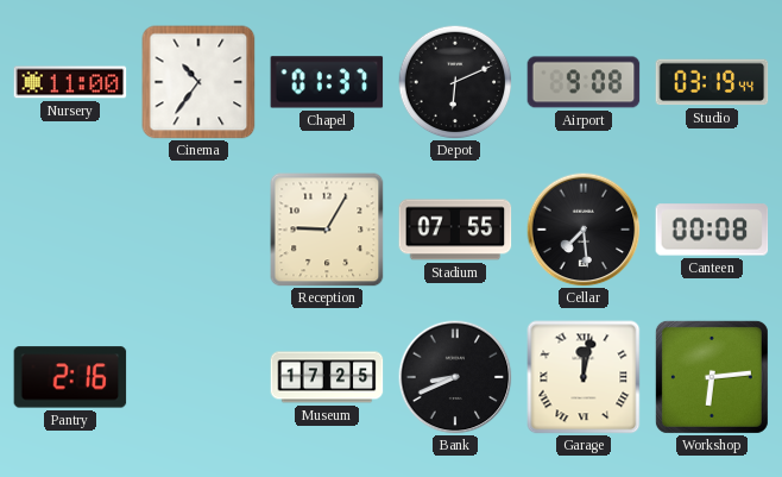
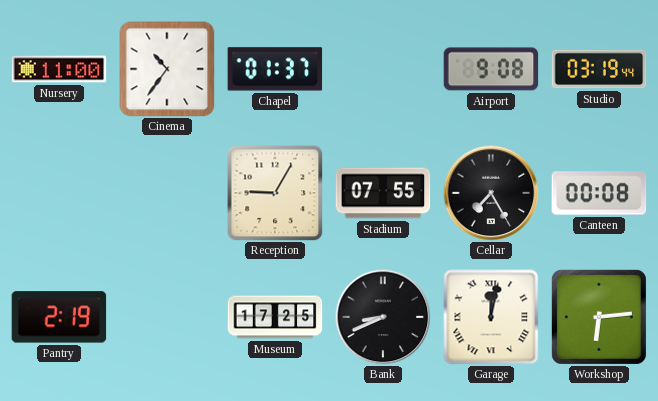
Depot: 6:11 -> none
Cellar: 7:29 -> 7:25
Pantry: 2:16 -> 2:19
